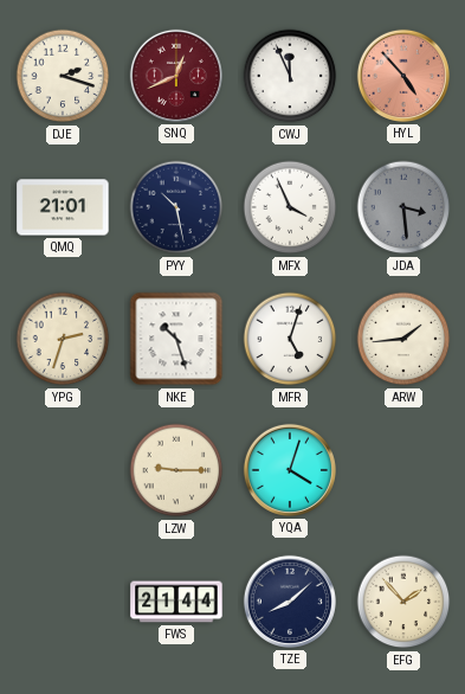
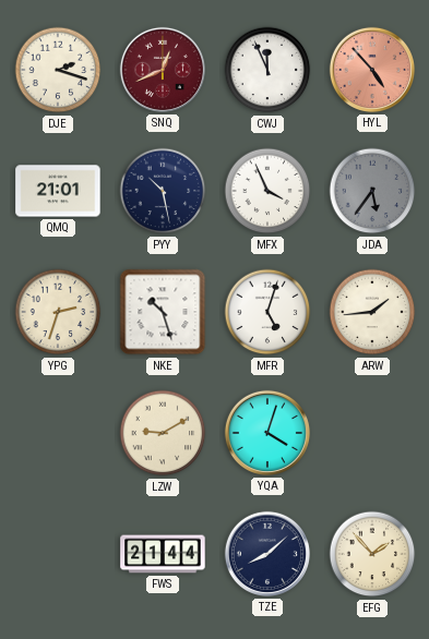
JDA: 3:29 -> 5:36
LZW: 9:15 -> 9:10
